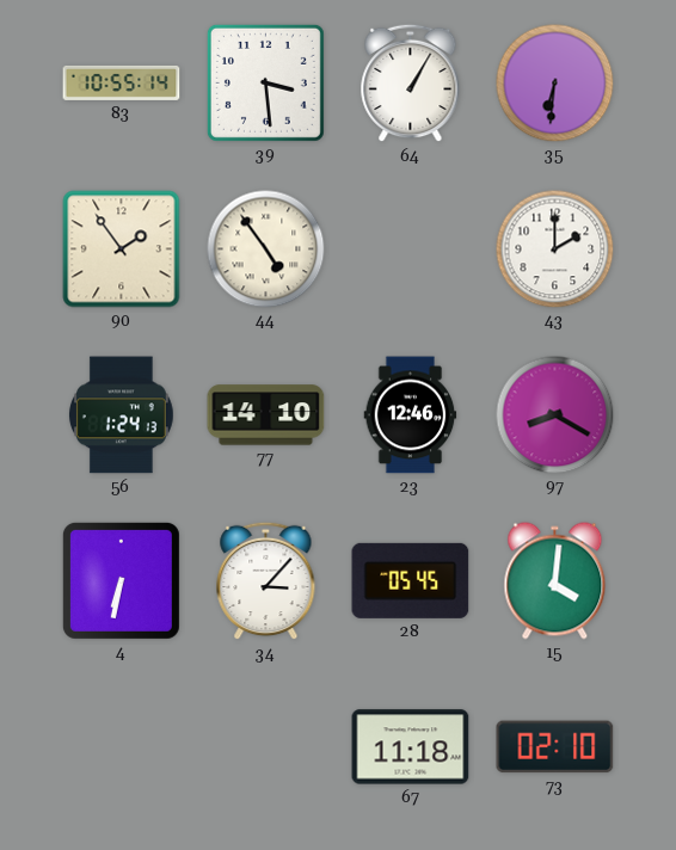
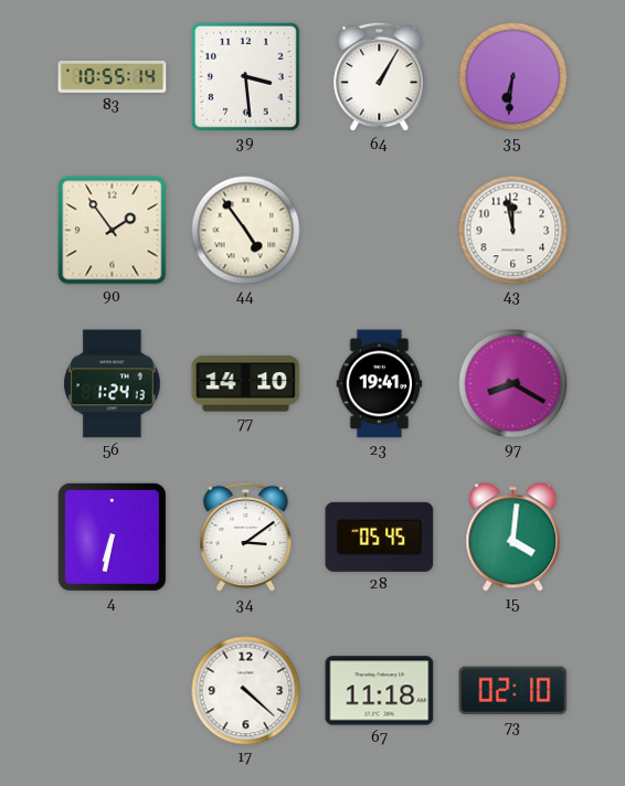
43: 2:00 -> 11:58
23: 12:46 -> 19:41
34: 3:07 -> 3:09
17: none -> 4:22
